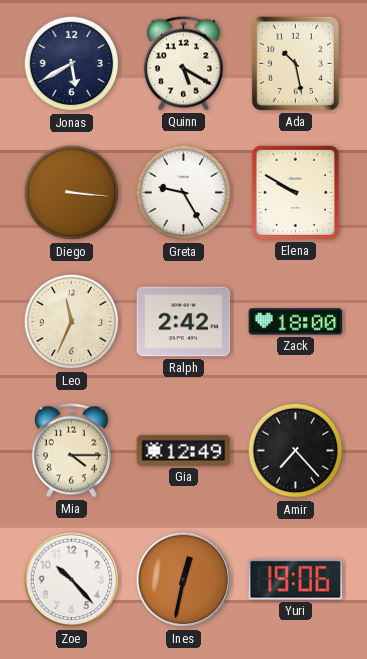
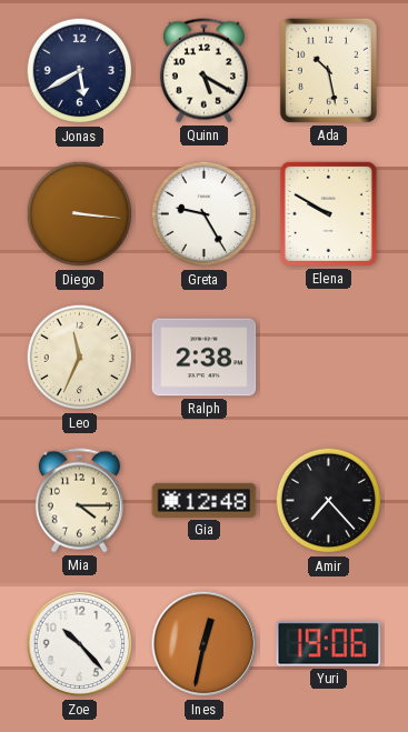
Ralph: 2:42 -> 2:38
Zack: 18:00 -> none
Gia: 12:49 -> 12:48
